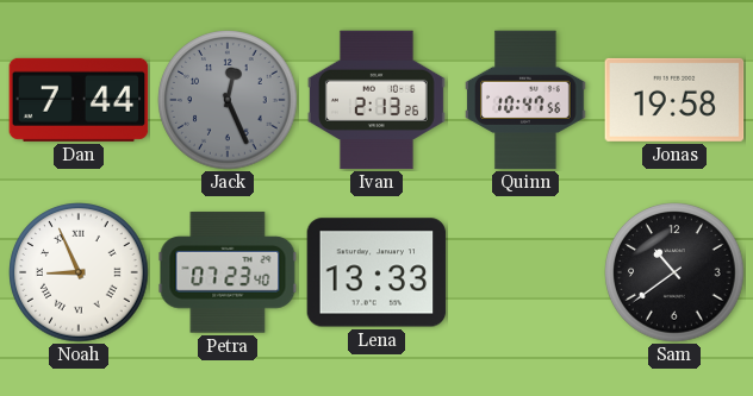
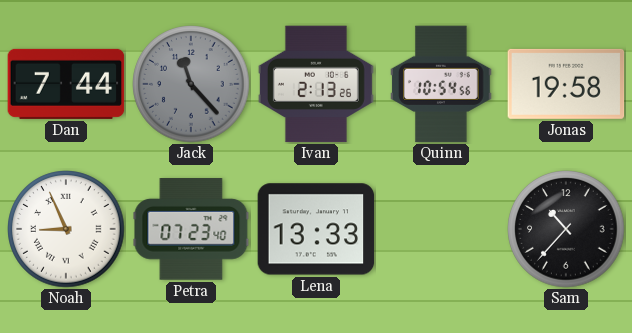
Jack: 12:26 -> 11:23
Quinn: 10:47 -> 10:54
Sam: 10:39 -> 10:37
